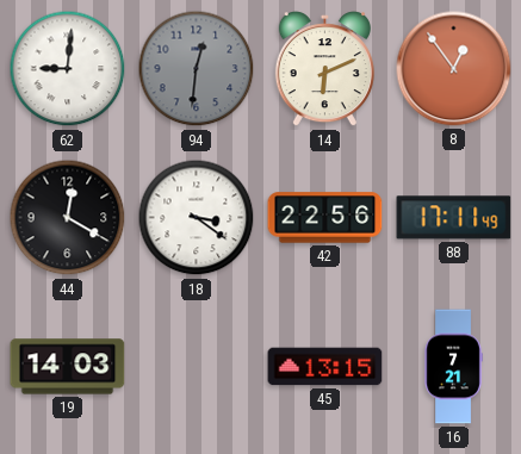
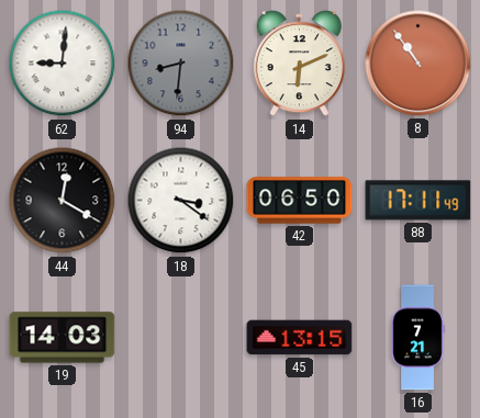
94: 12:31 -> 8:31
8: 12:54 -> 10:54
42: 22:56 -> 06:50
